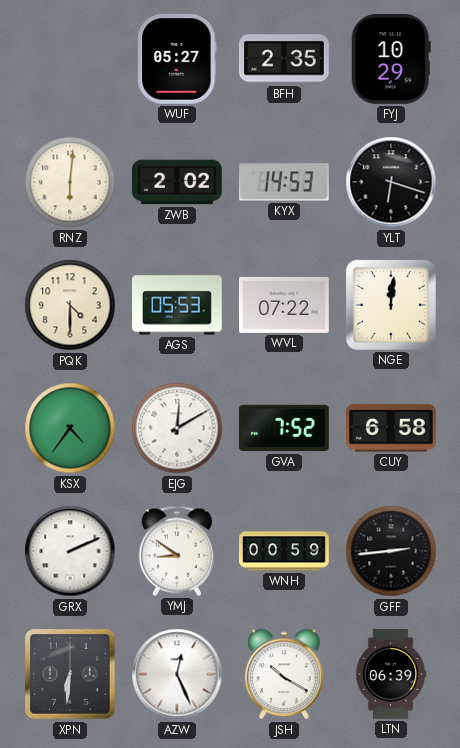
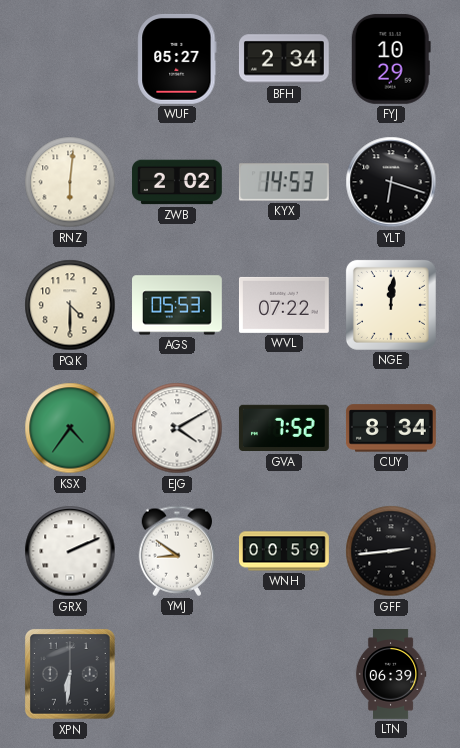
BFH: 2:35 -> 2:34
EJG: 12:10 -> 4:10
CUY: 6:58 -> 8:34
AZW: 12:26 -> none
JSH: 10:20 -> none
